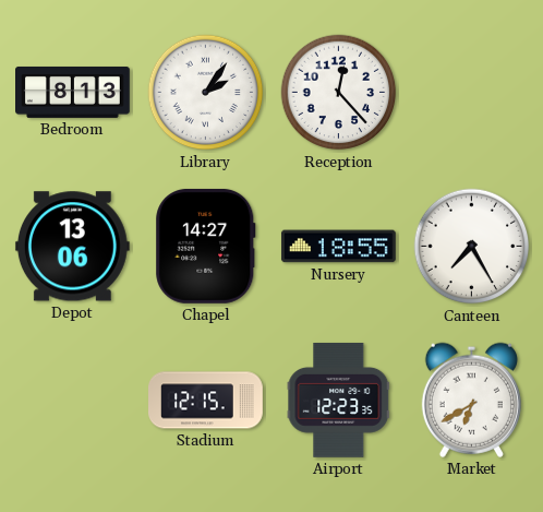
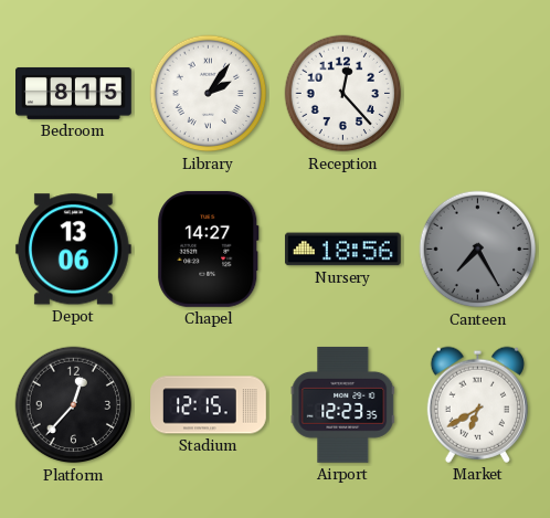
Bedroom: 8:13 -> 8:15
Nursery: 18:55 -> 18:56
Canteen dial: white -> grey
Platform: none -> 12:37
